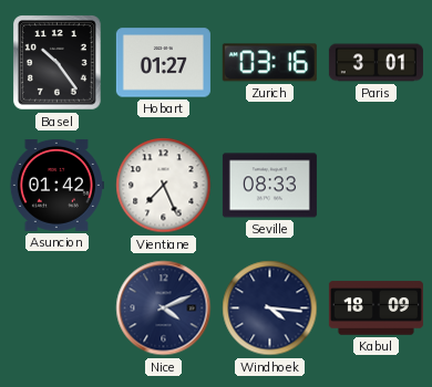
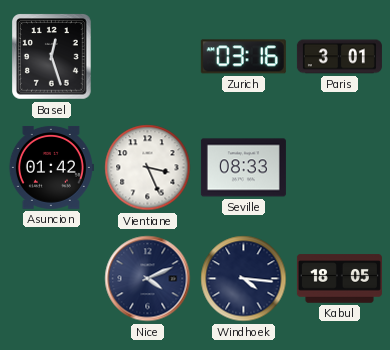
Basel: 10:24 -> 12:27
Hobart: 01:27 -> none
Vientiane: 7:26 -> 3:26
Kabul: 18:09 -> 18:05
